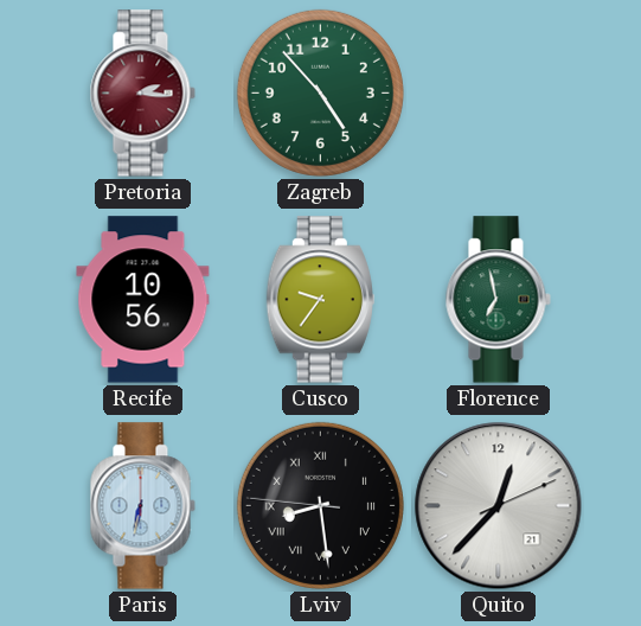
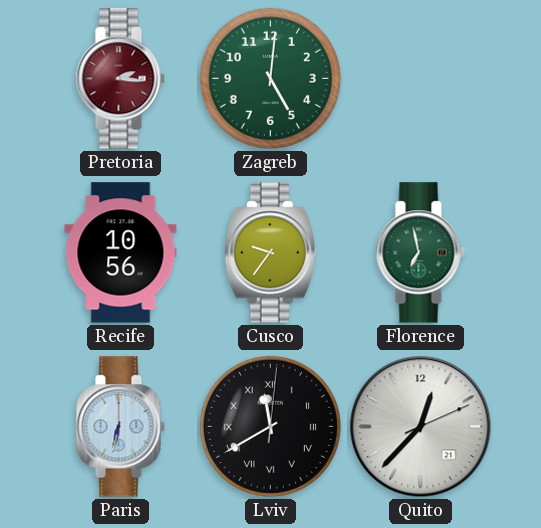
Zagreb: 4:53 -> 5:01
Lviv: 8:28 -> 11:40
